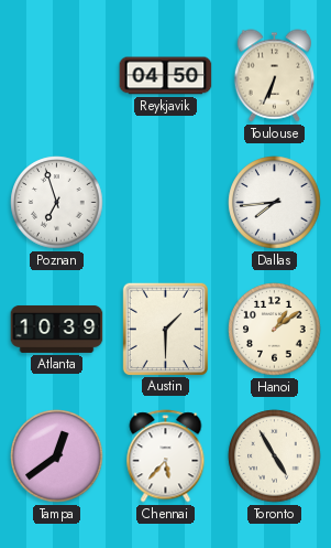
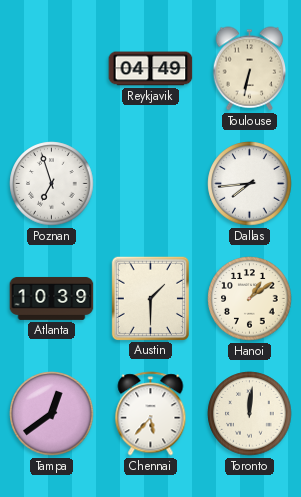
Reykjavik: 04:50 -> 04:49
Toulouse: 6:34 -> 6:32
Toronto: 4:55 -> 12:01
